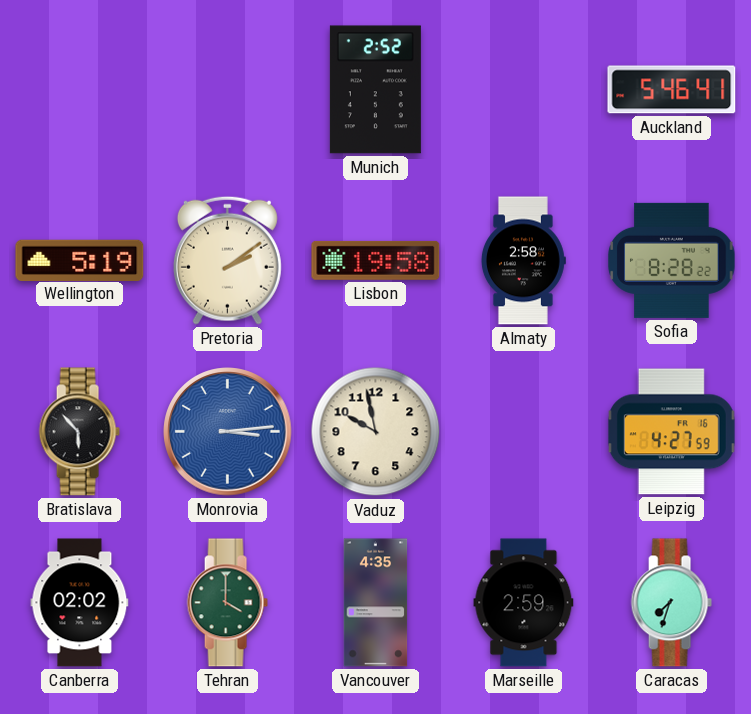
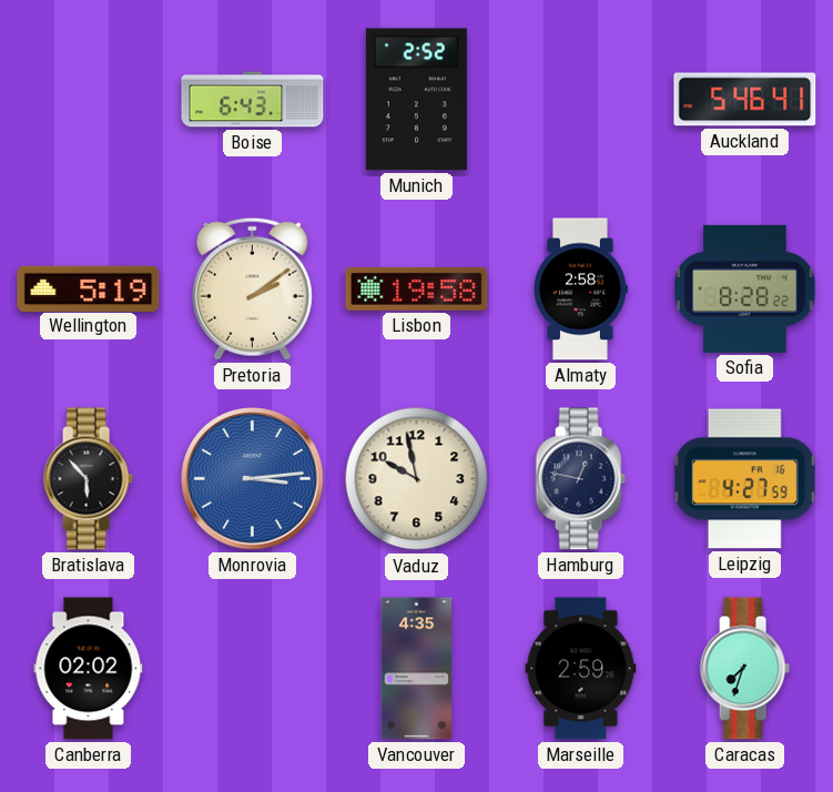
Boise: none -> 6:43
Hamburg: none -> 12:47
Tehran: 4:00 -> none
